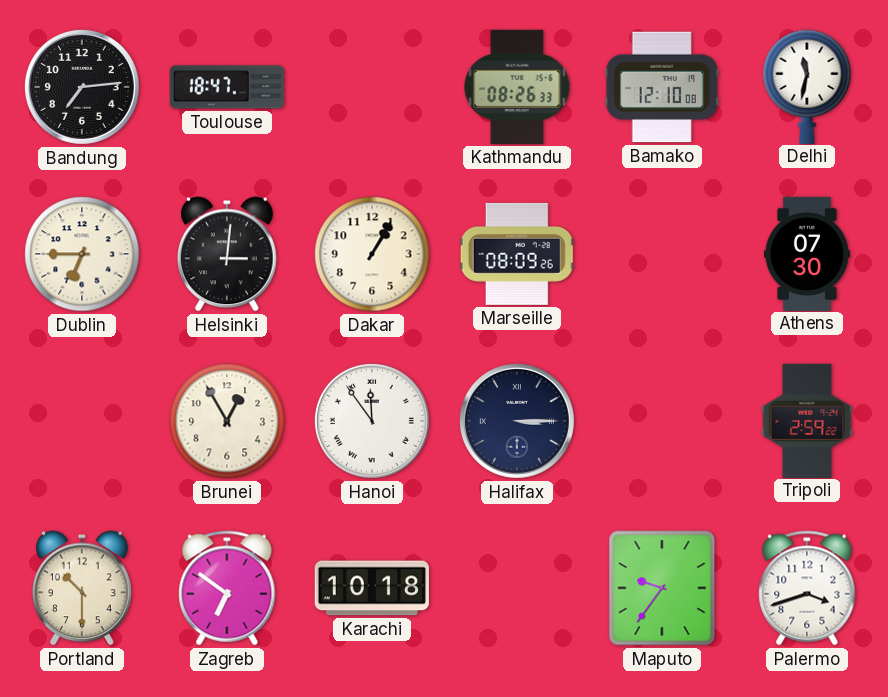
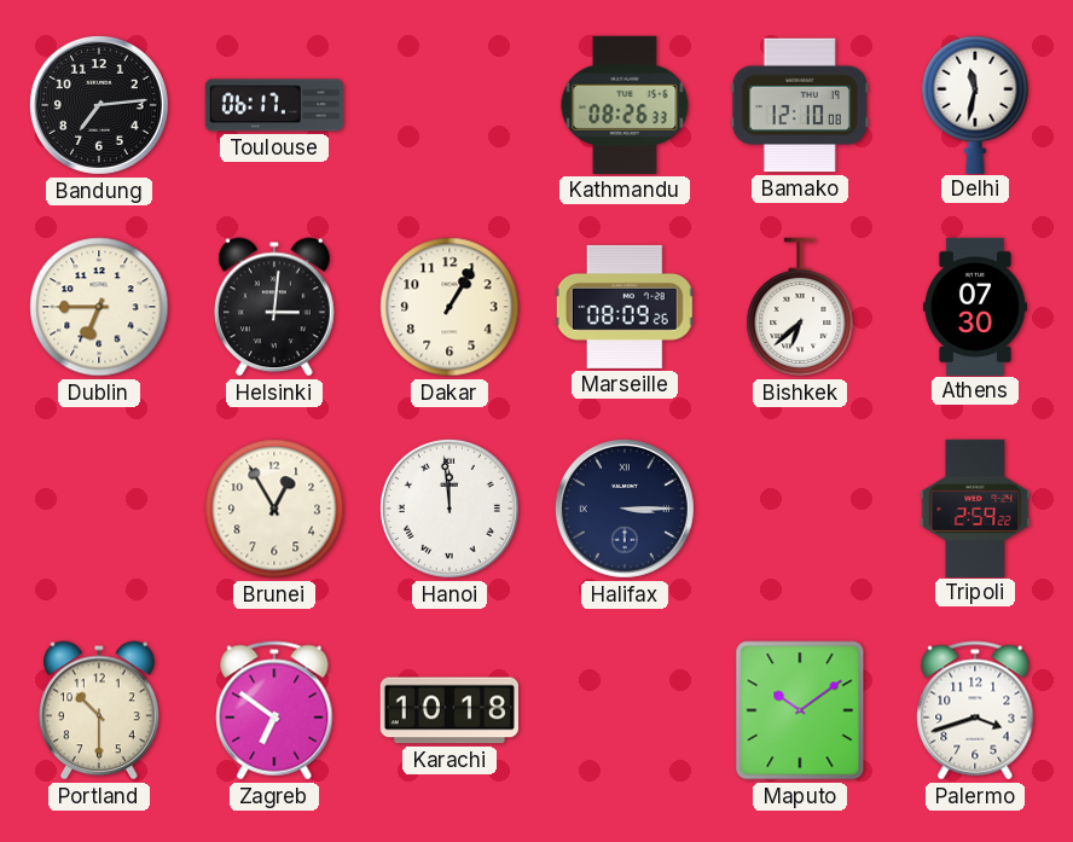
Toulouse: 18:47 -> 06:17
Bishkek: none -> 6:38
Hanoi: 11:54 -> 11:59
Maputo: 9:36 -> 10:09
